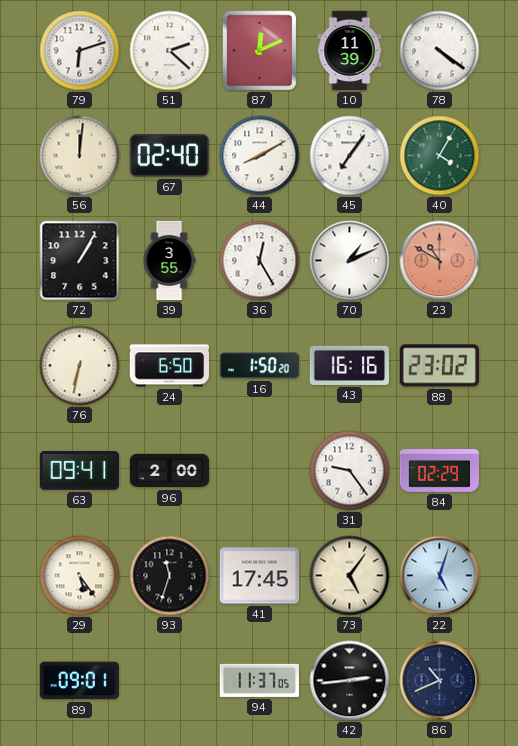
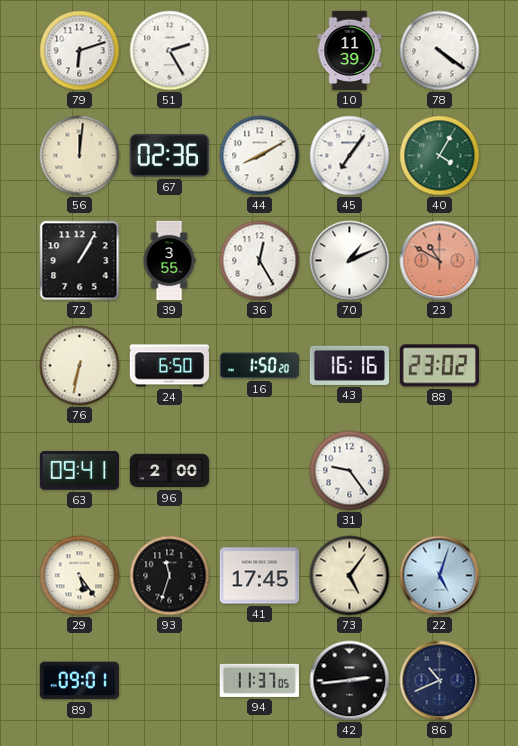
51: 2:22 -> 2:25
87: 12:11 -> none
67: 02:40 -> 02:36
84: 02:29 -> none
